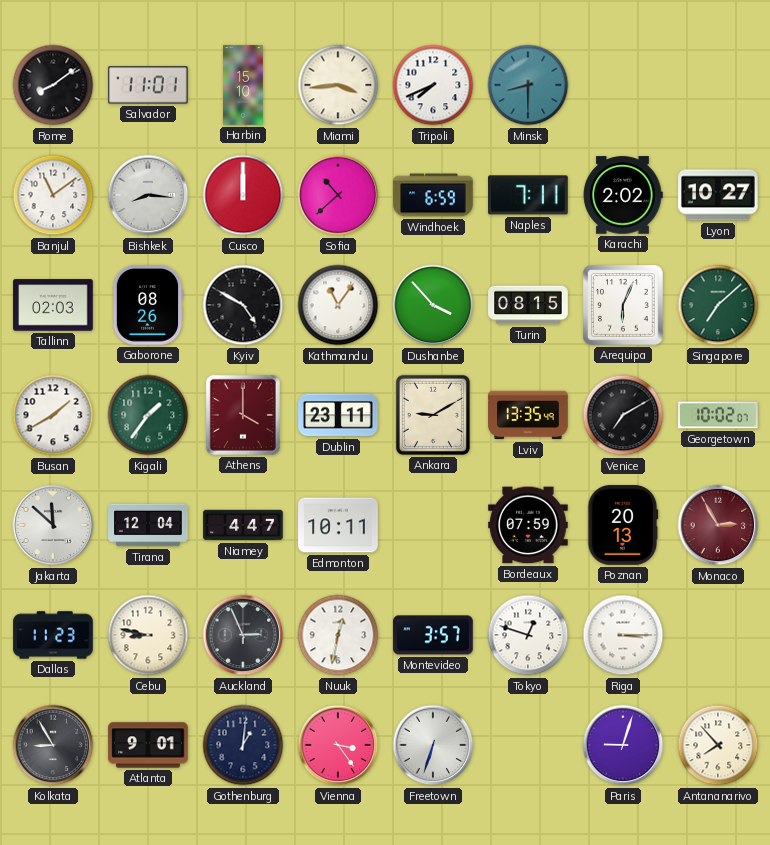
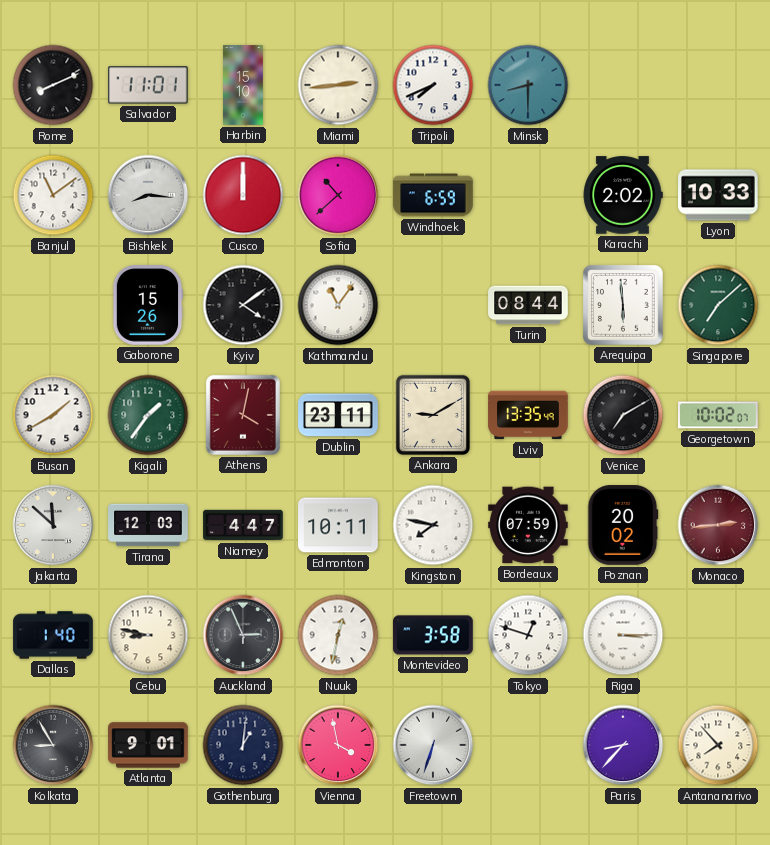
Rome: 8:09 -> 8:11
Miami: 3:44 -> 2:44
Naples: 7:11 -> none
Lyon: 10:27 -> 10:33
Tallinn: 02:03 -> none
Gaborone: 08:26 -> 15:26
Kyiv: 4:50 -> 4:09
Dushanbe: 3:53 -> none
Turin: 08:15 -> 08:44
Arequipa: 6:04 -> 5:59
Athens: 4:00 -> 4:02
Tirana: 12:04 -> 12:03
Kingston: none -> 7:47
Poznan: 20:13 -> 20:02
Monaco: 2:55 -> 2:44
Dallas: 11:23 -> 1:40
Montevideo: 3:57 -> 3:58
Vienna: 3:24 -> 3:58
Paris: 9:03 -> 8:37
